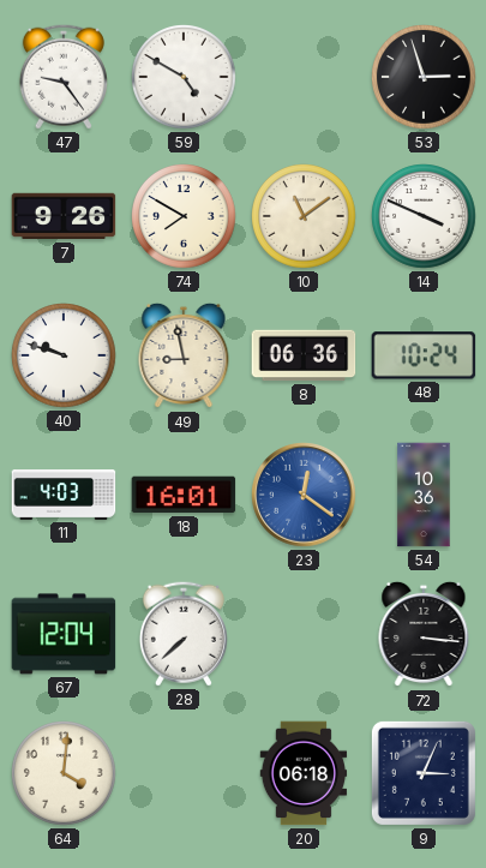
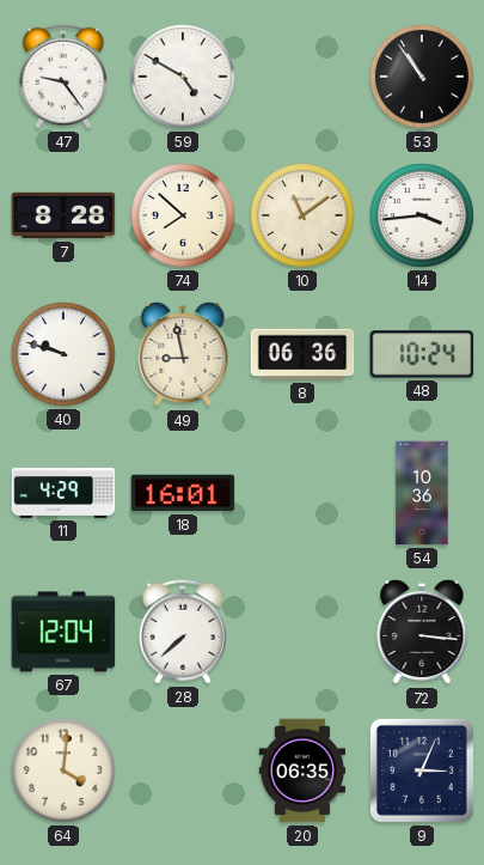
53: 2:57 -> 10:54
7: 9:26 -> 8:28
74: 7:50 -> 7:52
14: 3:49 -> 3:44
11: 4:03 -> 4:29
23: 12:21 -> none
20: 06:18 -> 06:35
